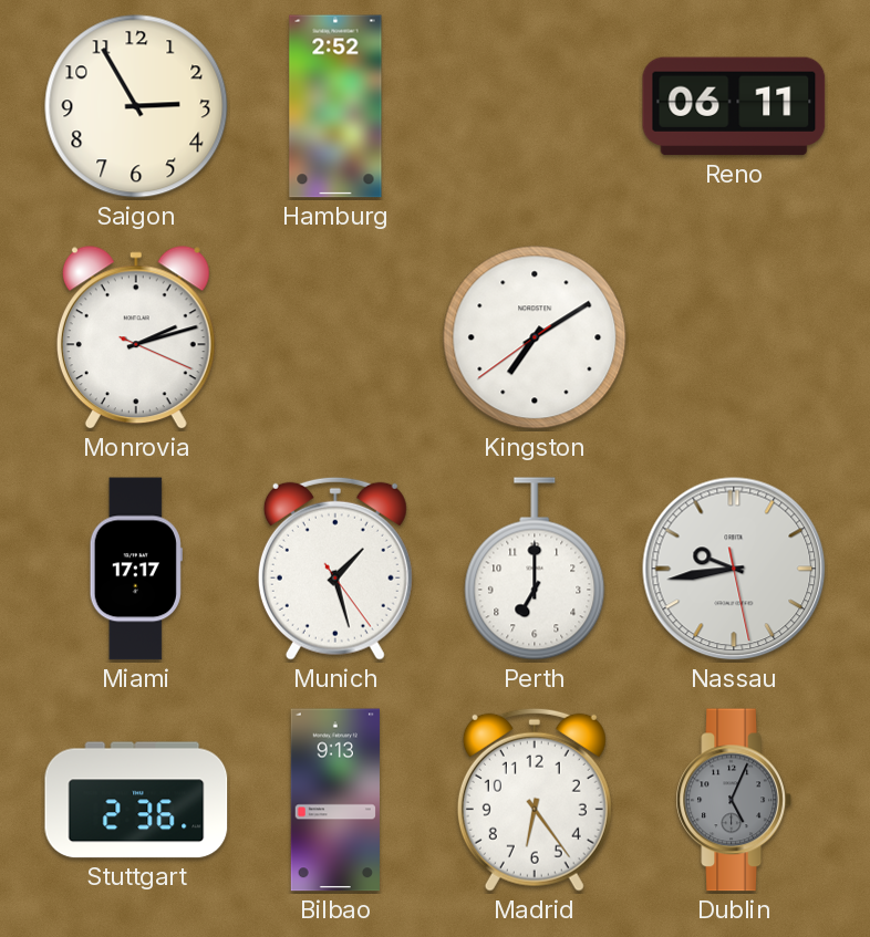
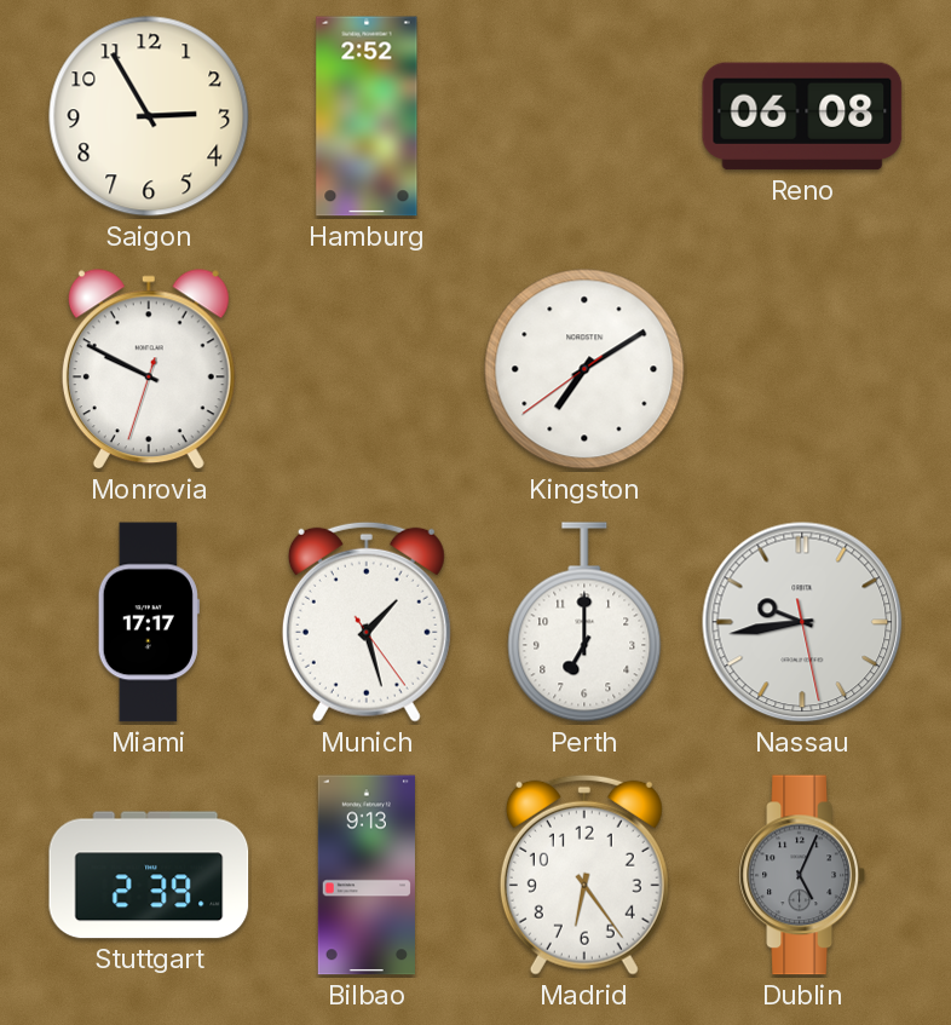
Reno: 06:11 -> 06:08
Monrovia: 2:12 -> 9:49
Stuttgart: 2:36 -> 2:39
